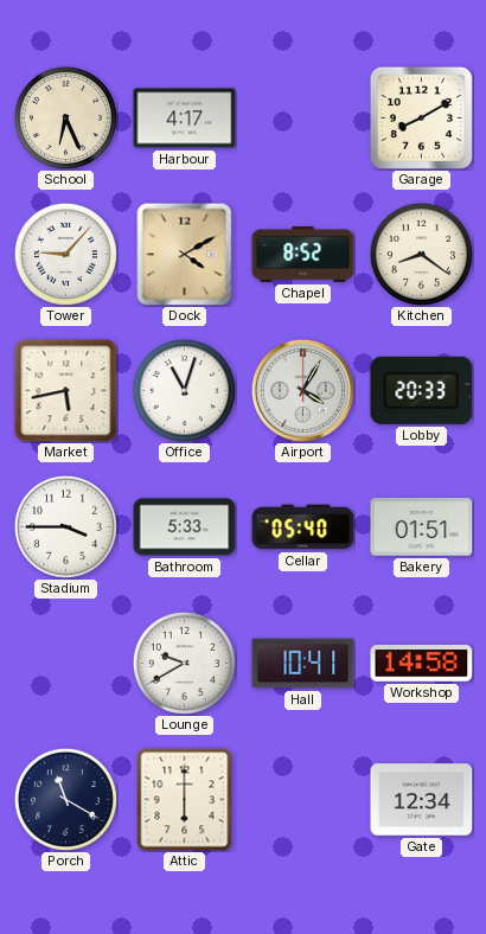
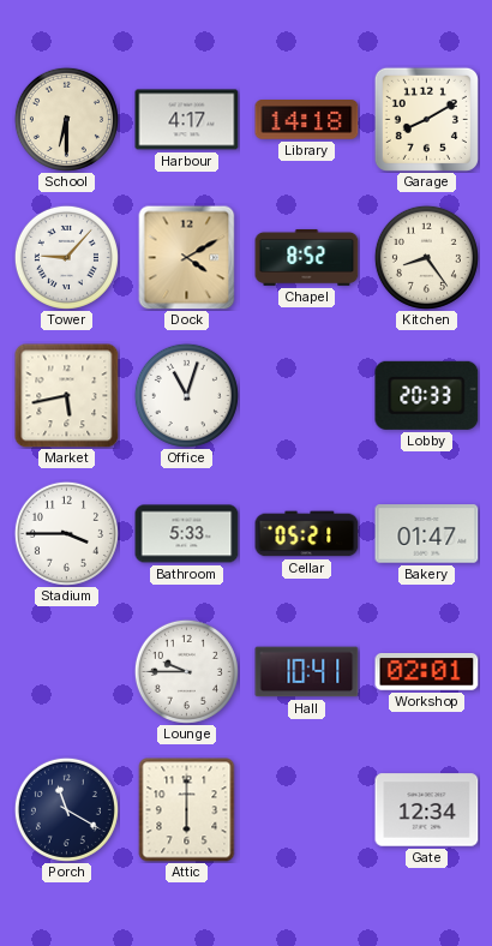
School: 6:26 -> 6:30
Library: none -> 14:18
Kitchen: 8:21 -> 8:24
Airport: 4:05 -> none
Cellar: 05:40 -> 05:21
Bakery: 01:51 -> 01:47
Lounge: 9:40 -> 9:45
Workshop: 14:58 -> 02:01
